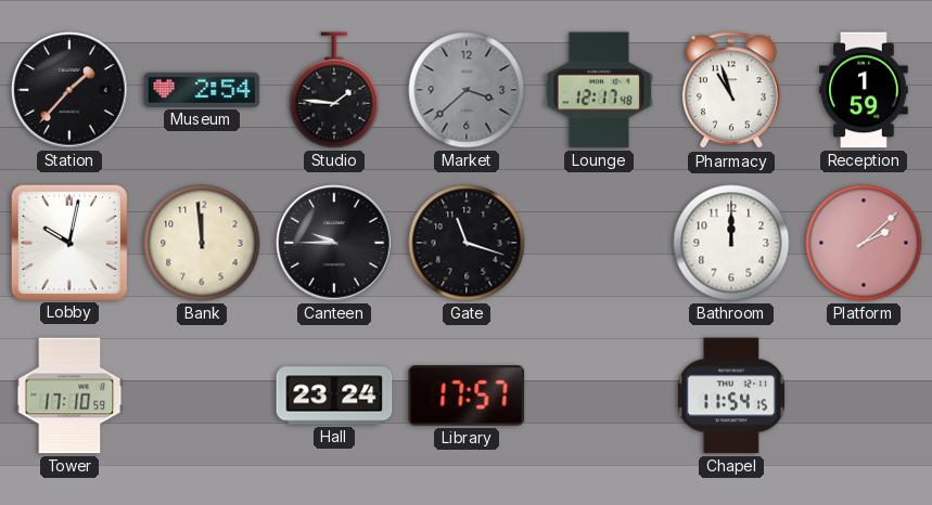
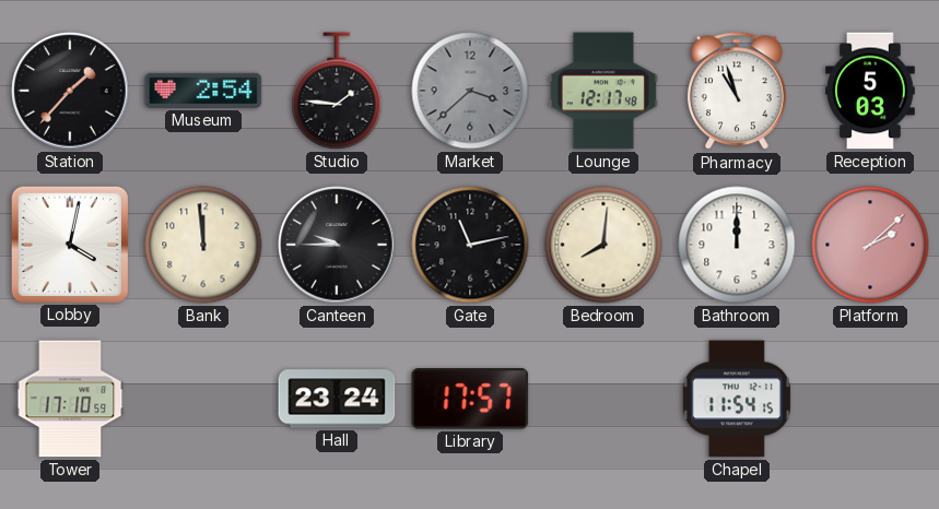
Reception: 1:59 -> 5:03
Lobby: 10:02 -> 4:02
Gate: 11:18 -> 11:13
Bedroom: none -> 8:01
